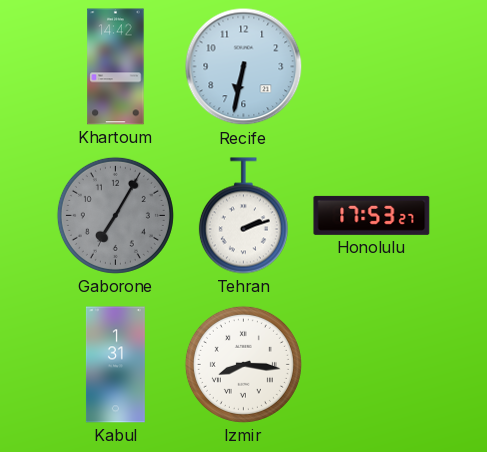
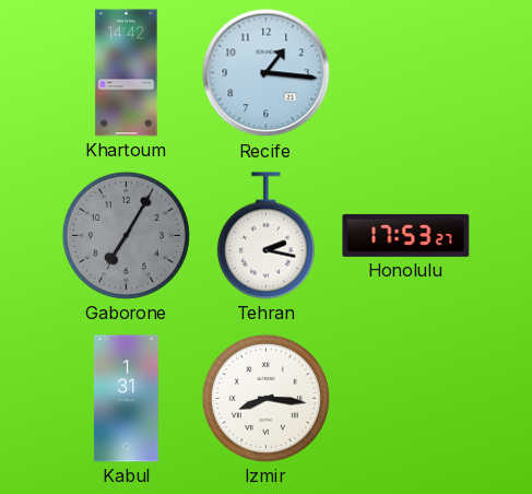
Recife: 6:32 -> 1:16
Tehran: 2:12 -> 2:17
